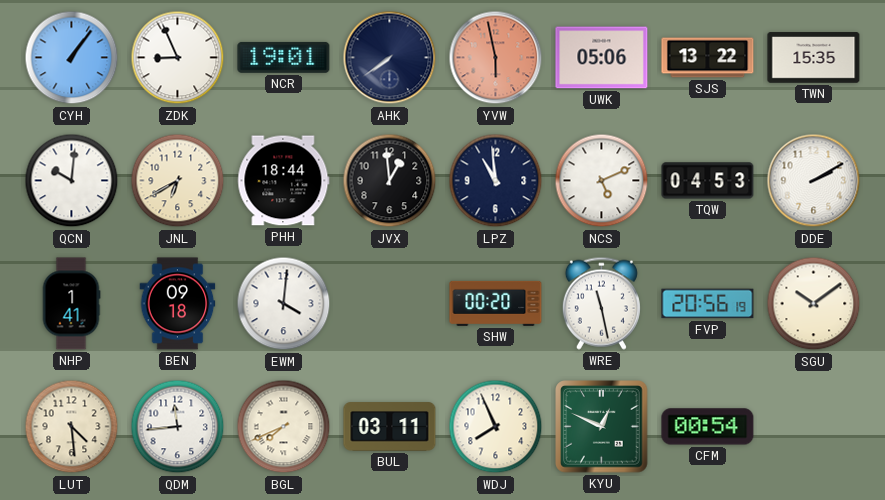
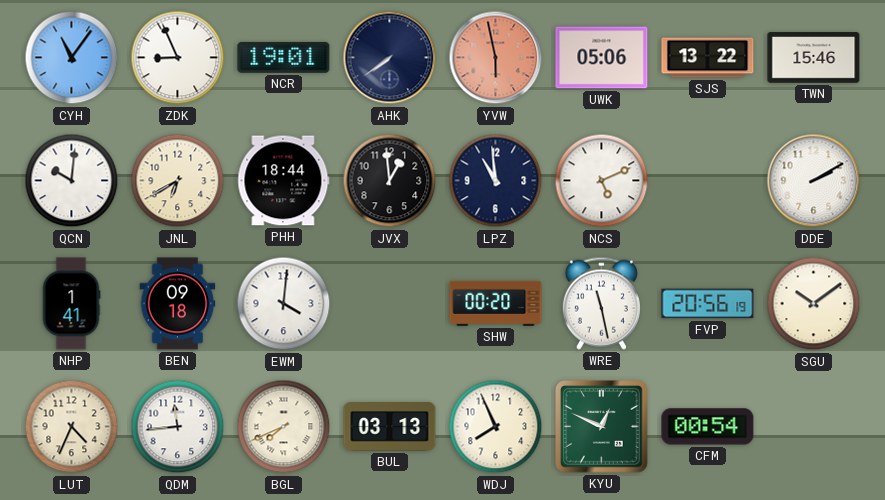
CYH: 1:06 -> 11:06
TWN: 15:35 -> 15:46
TQW: 04:53 -> none
LUT: 4:29 -> 4:34
BUL: 03:11 -> 03:13
